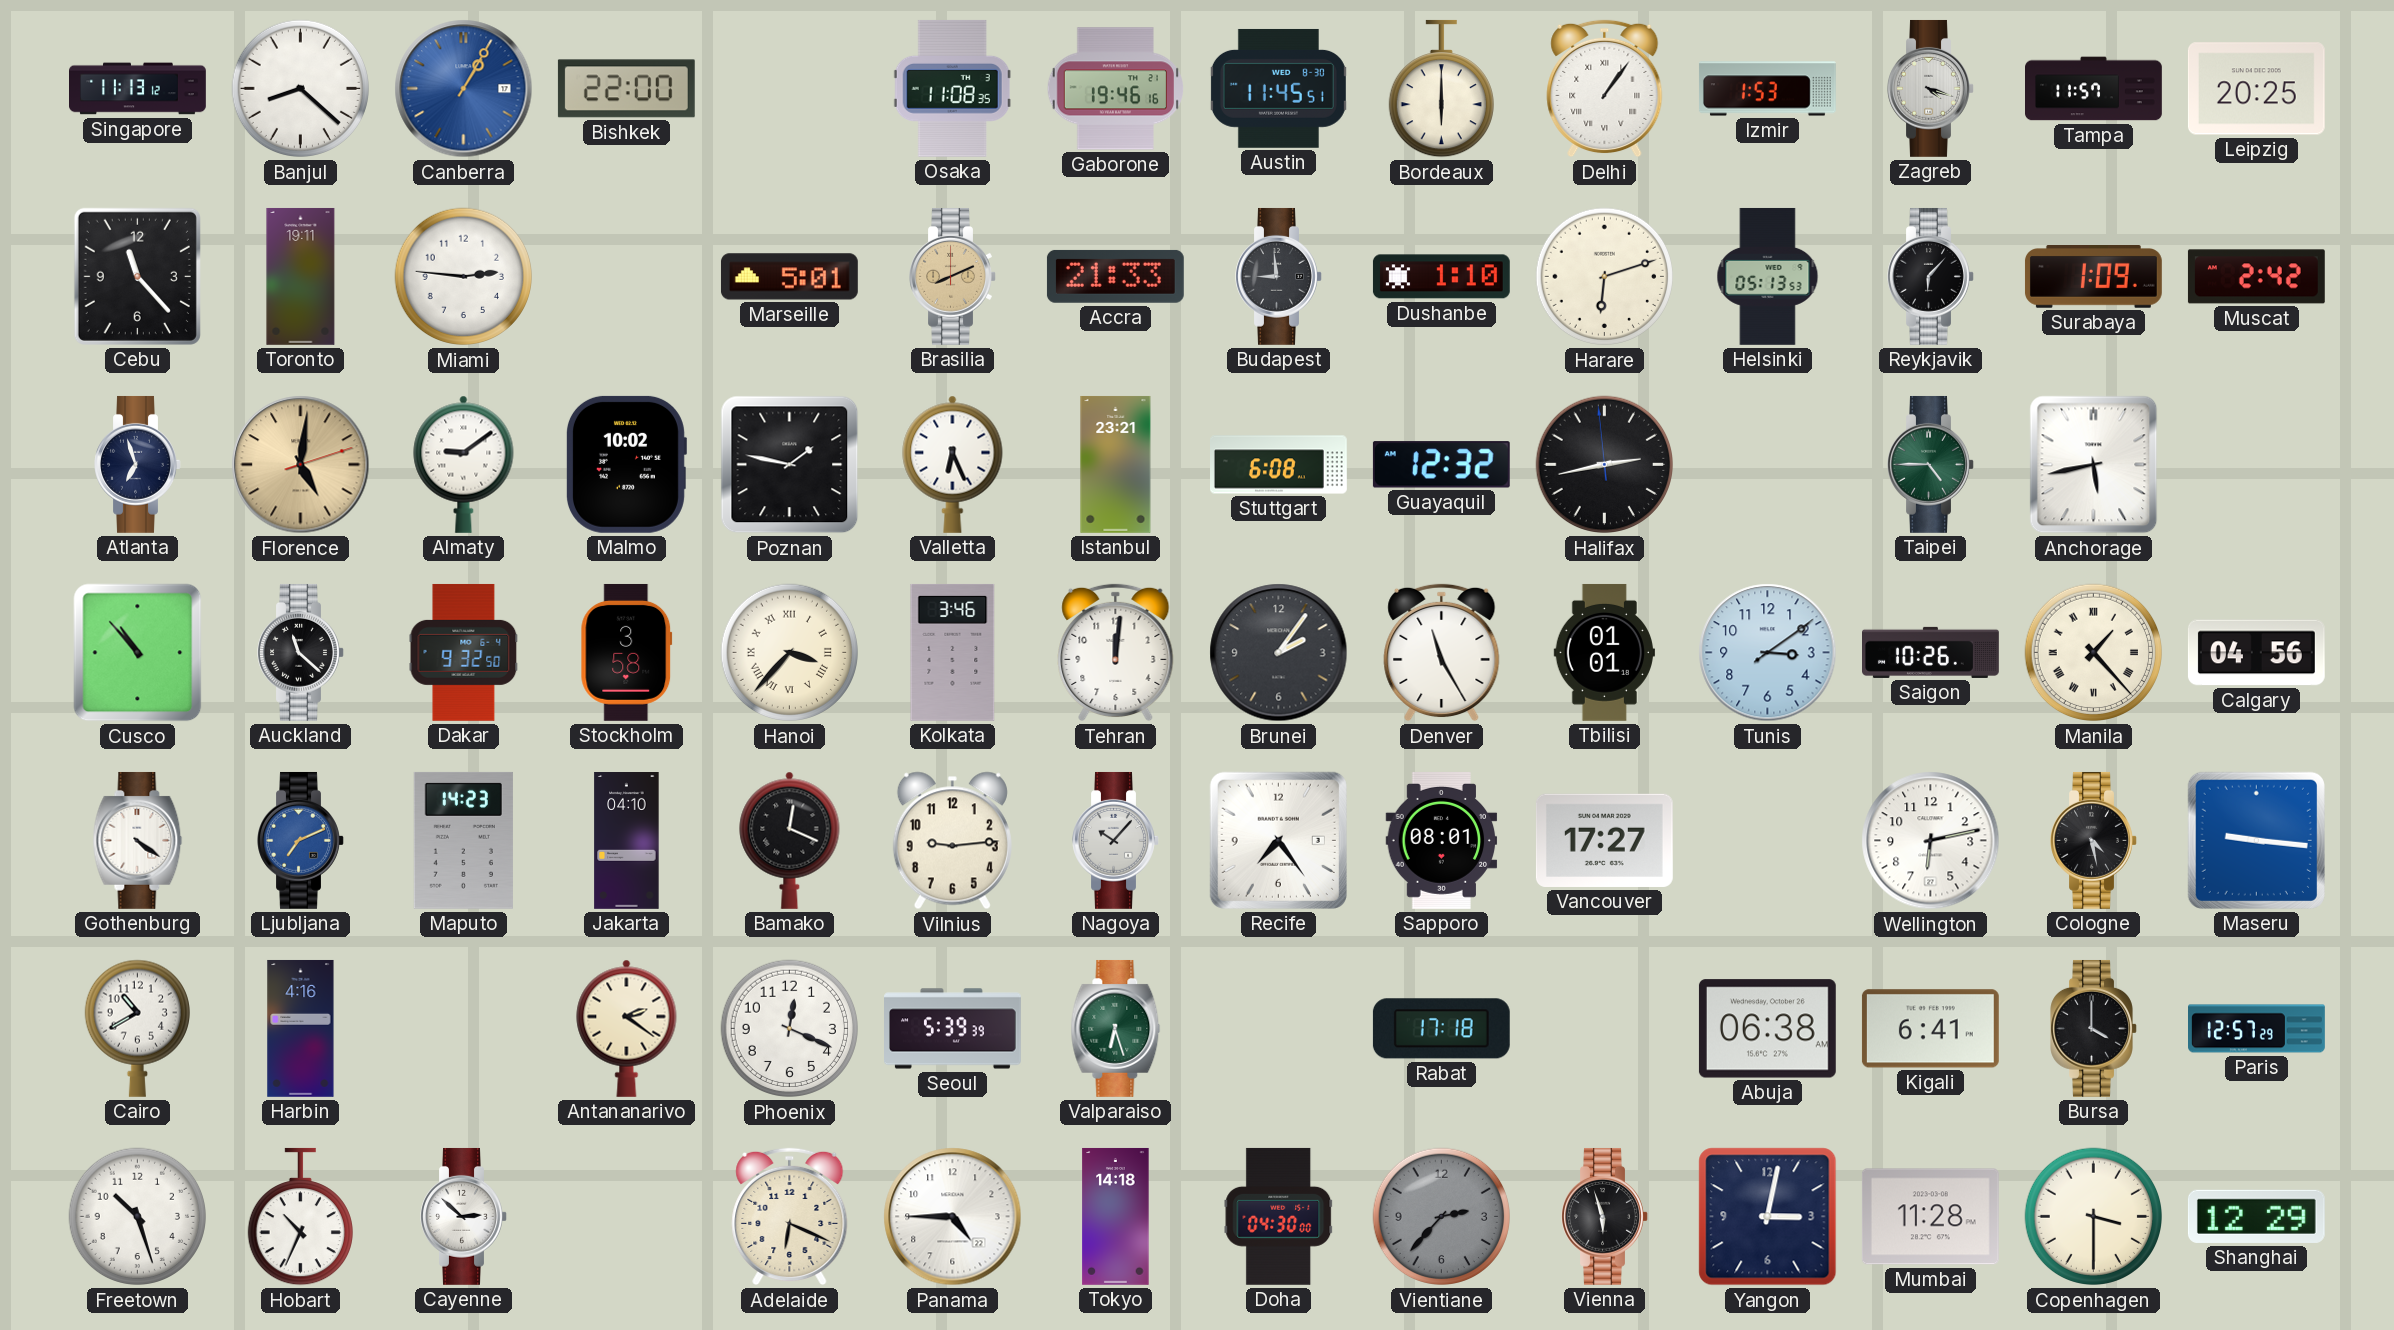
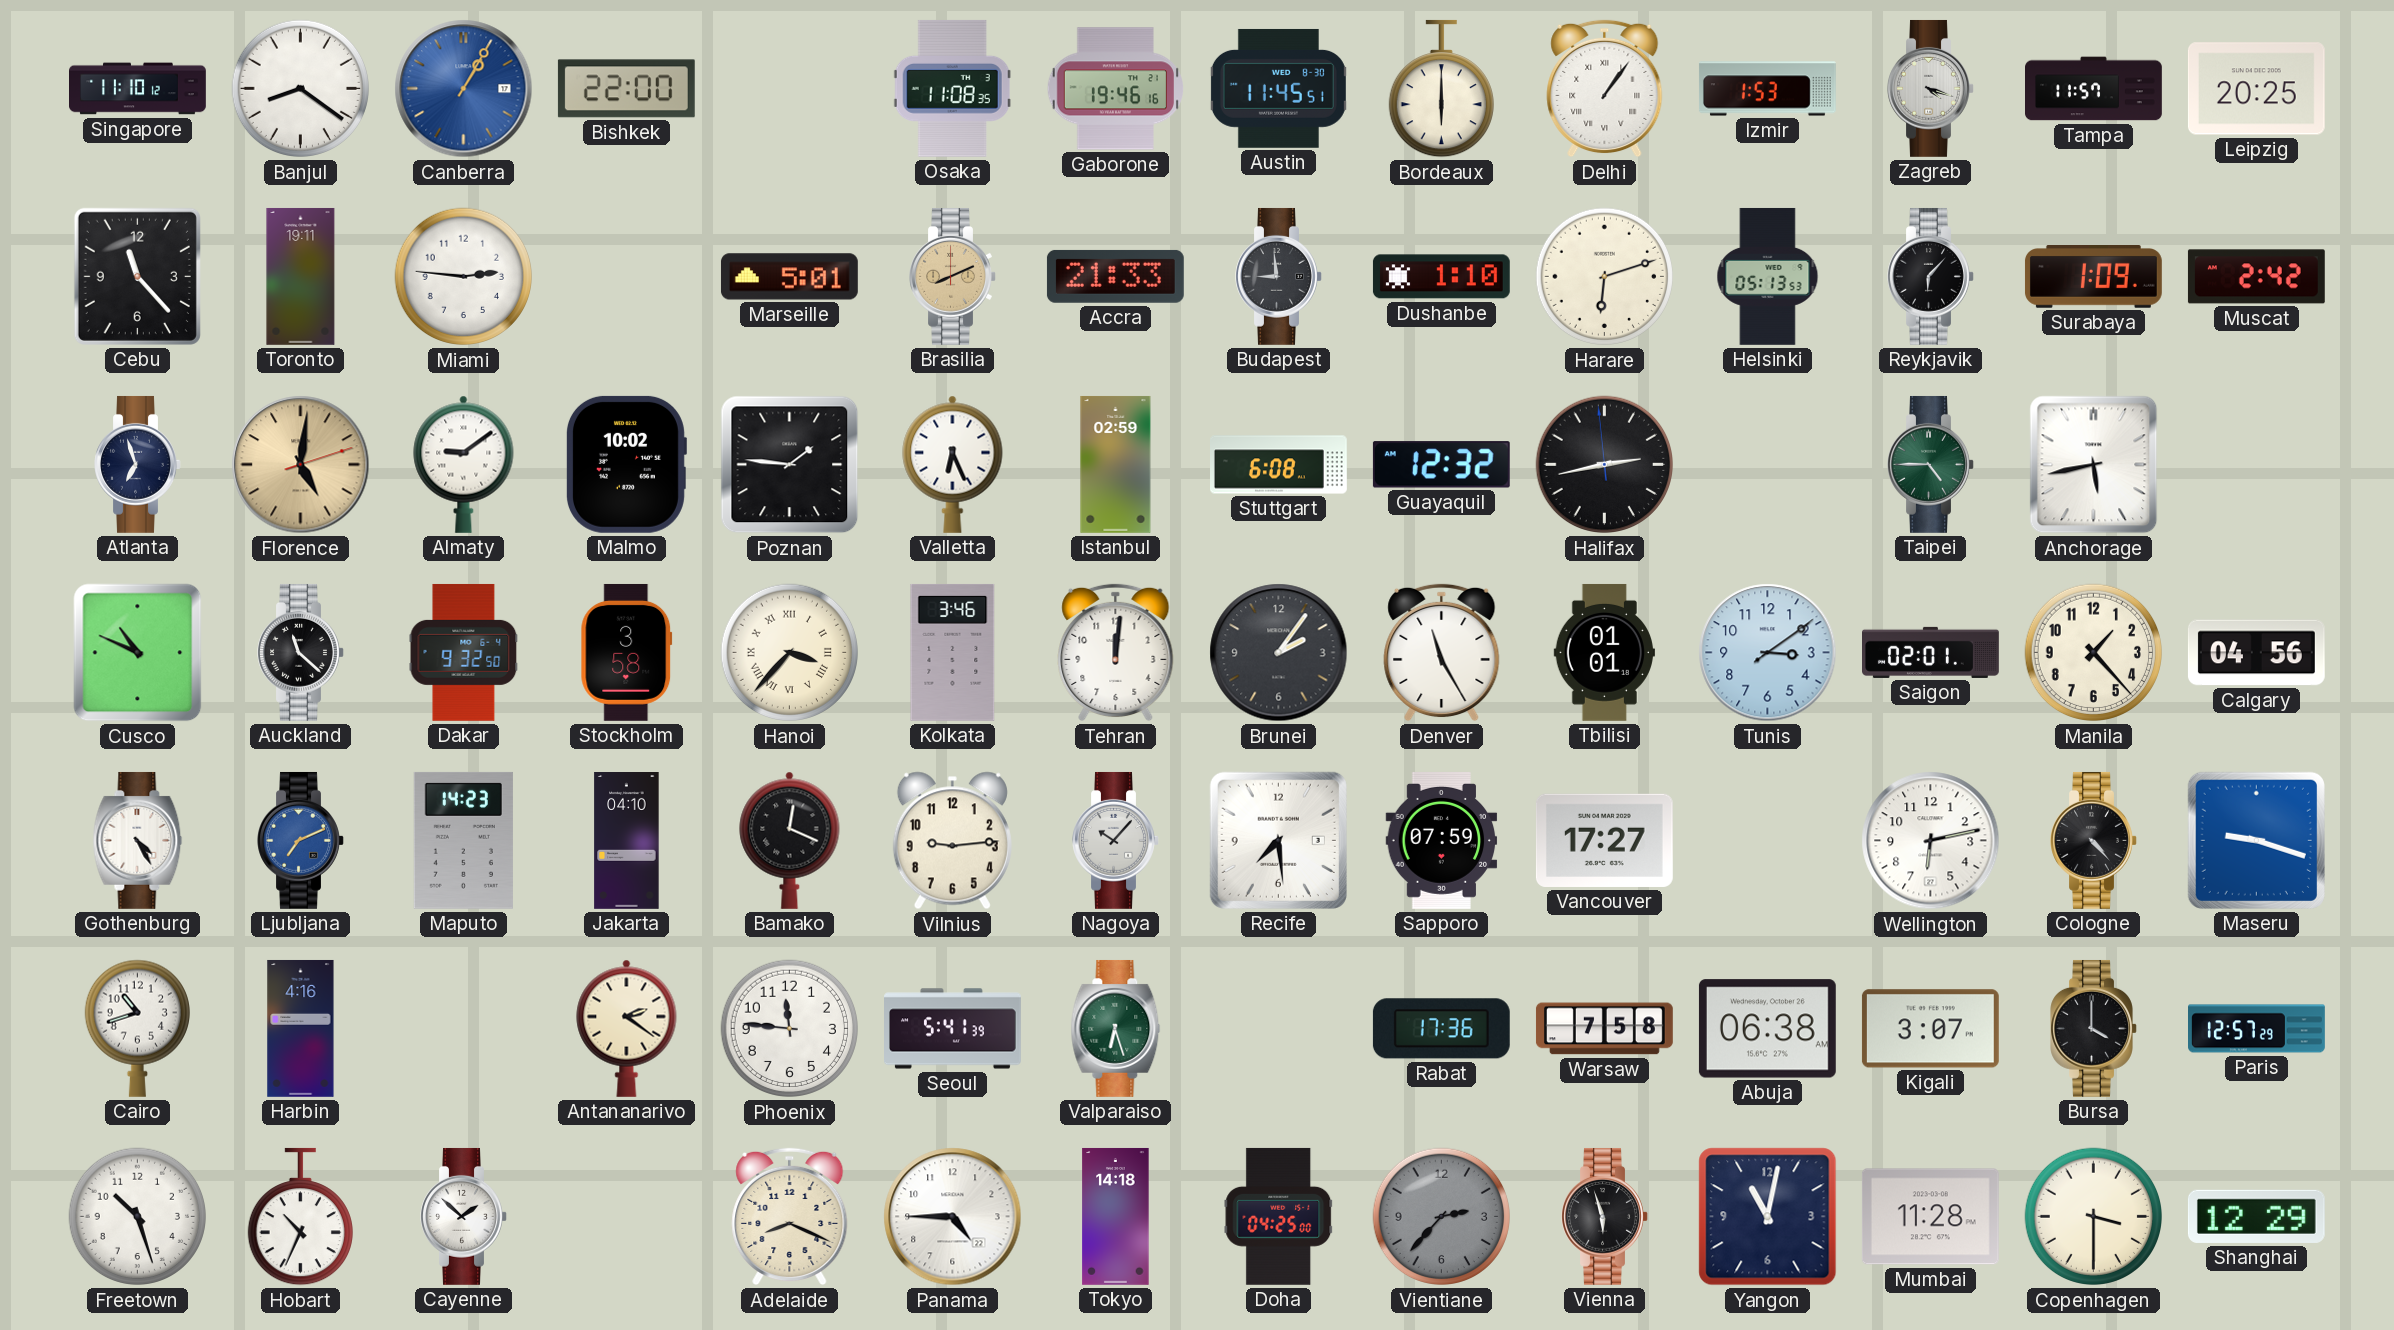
Singapore: 11:13 -> 11:10
Banjul: 8:22 -> 8:21
Poznan: 1:47 -> 1:46
Istanbul: 23:21 -> 02:59
Cusco: 10:53 -> 10:49
Saigon: 10:26 -> 02:01
Manila numerals: Roman -> Arabic
Gothenburg: 4:21 -> 4:25
Recife: 7:24 -> 7:29
Sapporo: 08:01 -> 07:59
Cologne: 4:28 -> 4:23
Maseru: 9:16 -> 9:18
Cairo: 10:40 -> 10:42
Phoenix: 12:19 -> 11:46
Seoul: 5:39 -> 5:41
Rabat: 17:18 -> 17:36
Warsaw: none -> 7:58
Kigali: 6:41 -> 3:07
Cayenne: 2:52 -> 1:52
Adelaide: 6:19 -> 8:19
Doha: 04:30 -> 04:25
Yangon: 3:02 -> 11:02
